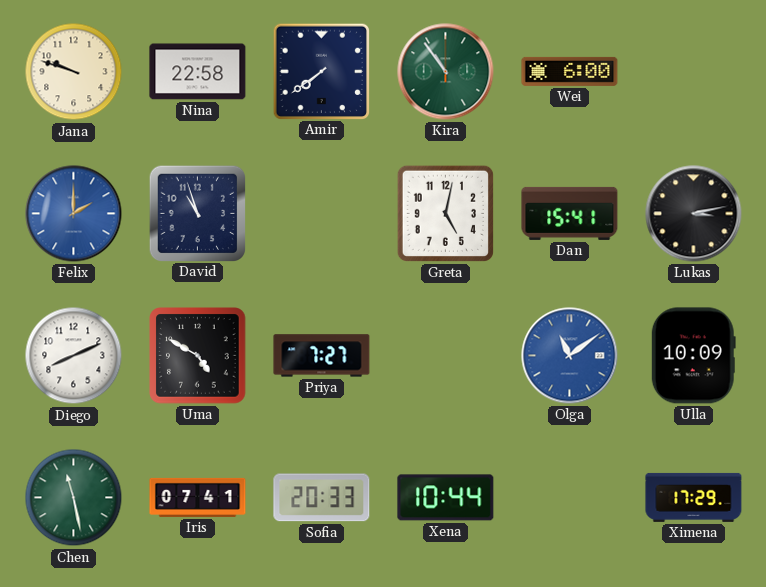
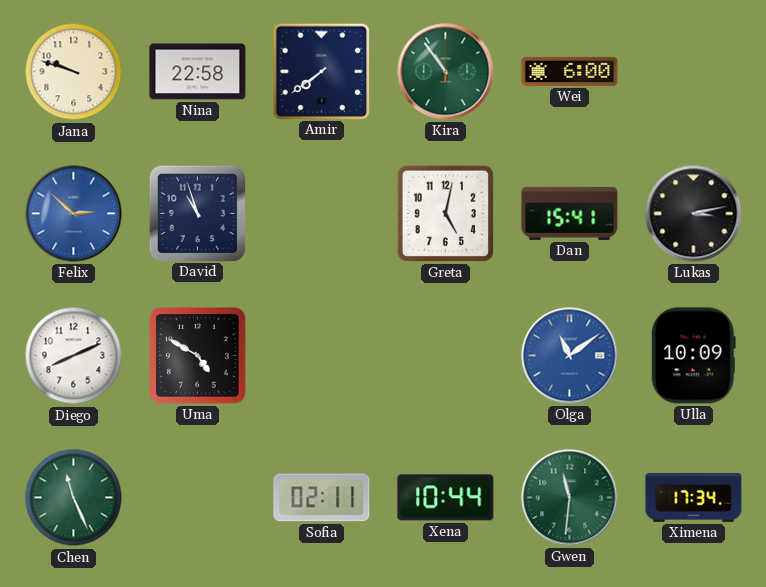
Felix: 2:00 -> 2:52
Priya: 7:27 -> none
Chen: 11:28 -> 11:26
Iris: 07:41 -> none
Sofia: 20:33 -> 02:11
Gwen: none -> 11:31
Ximena: 17:29 -> 17:34
